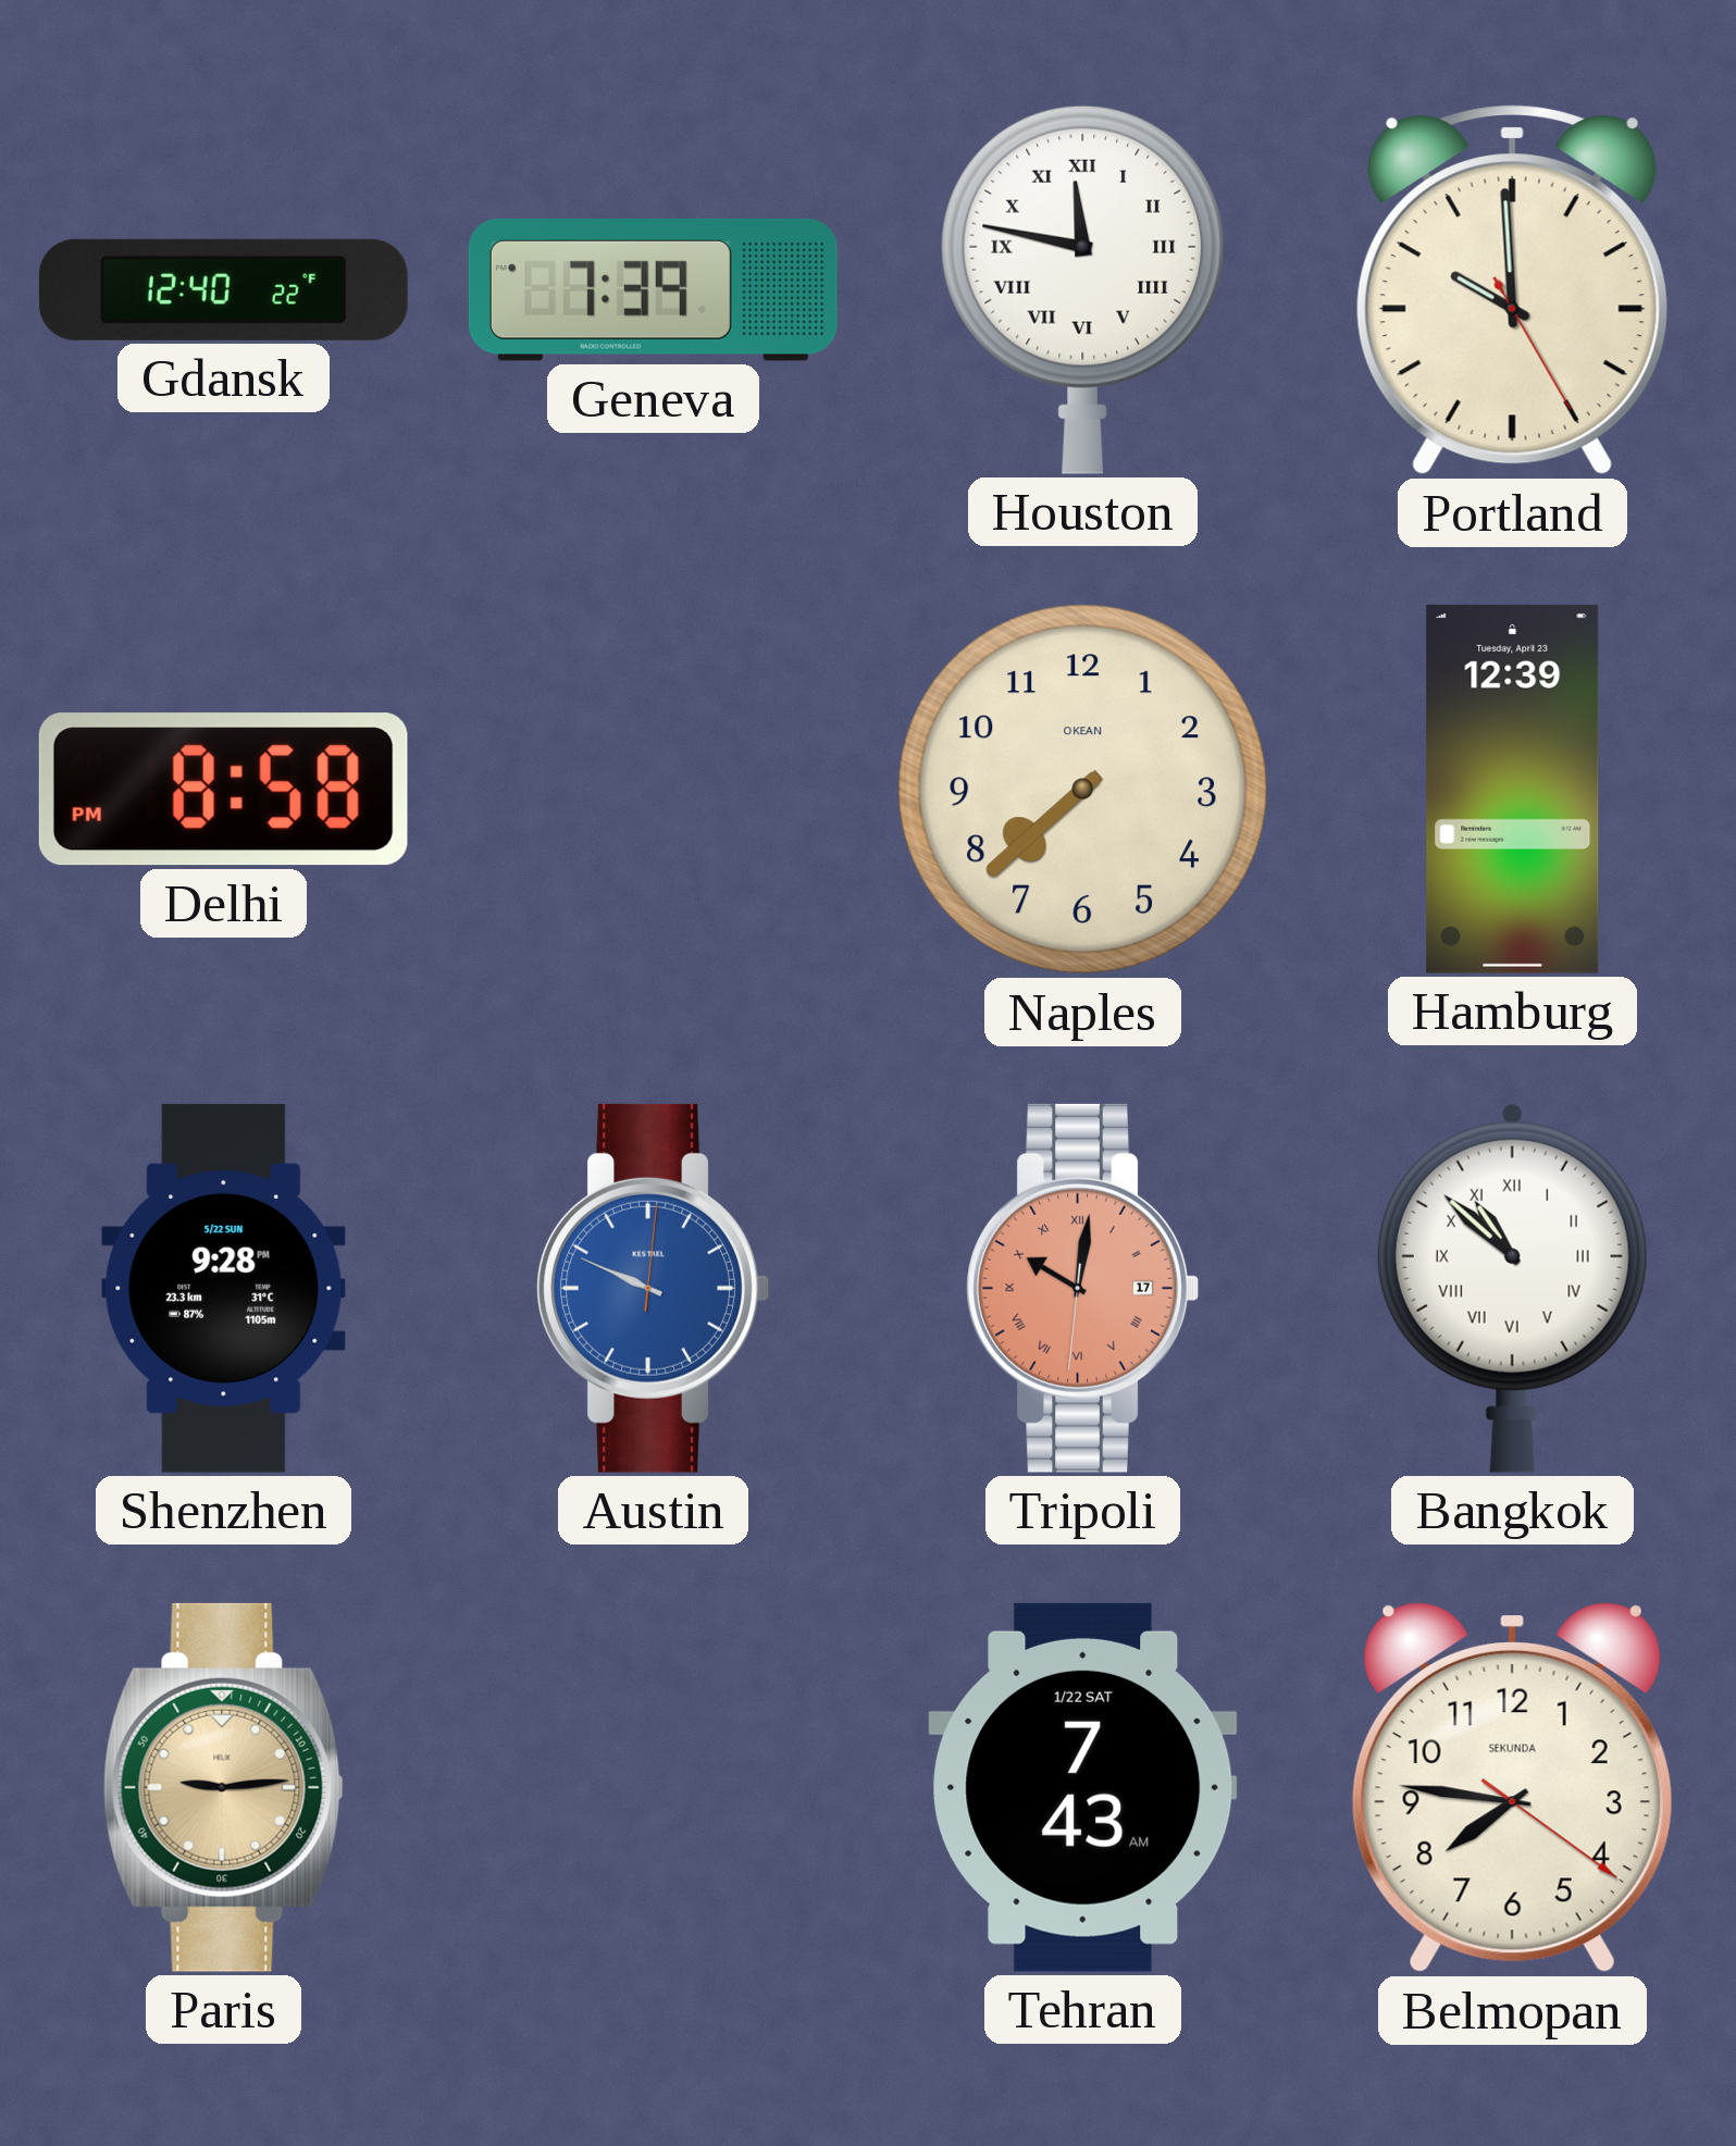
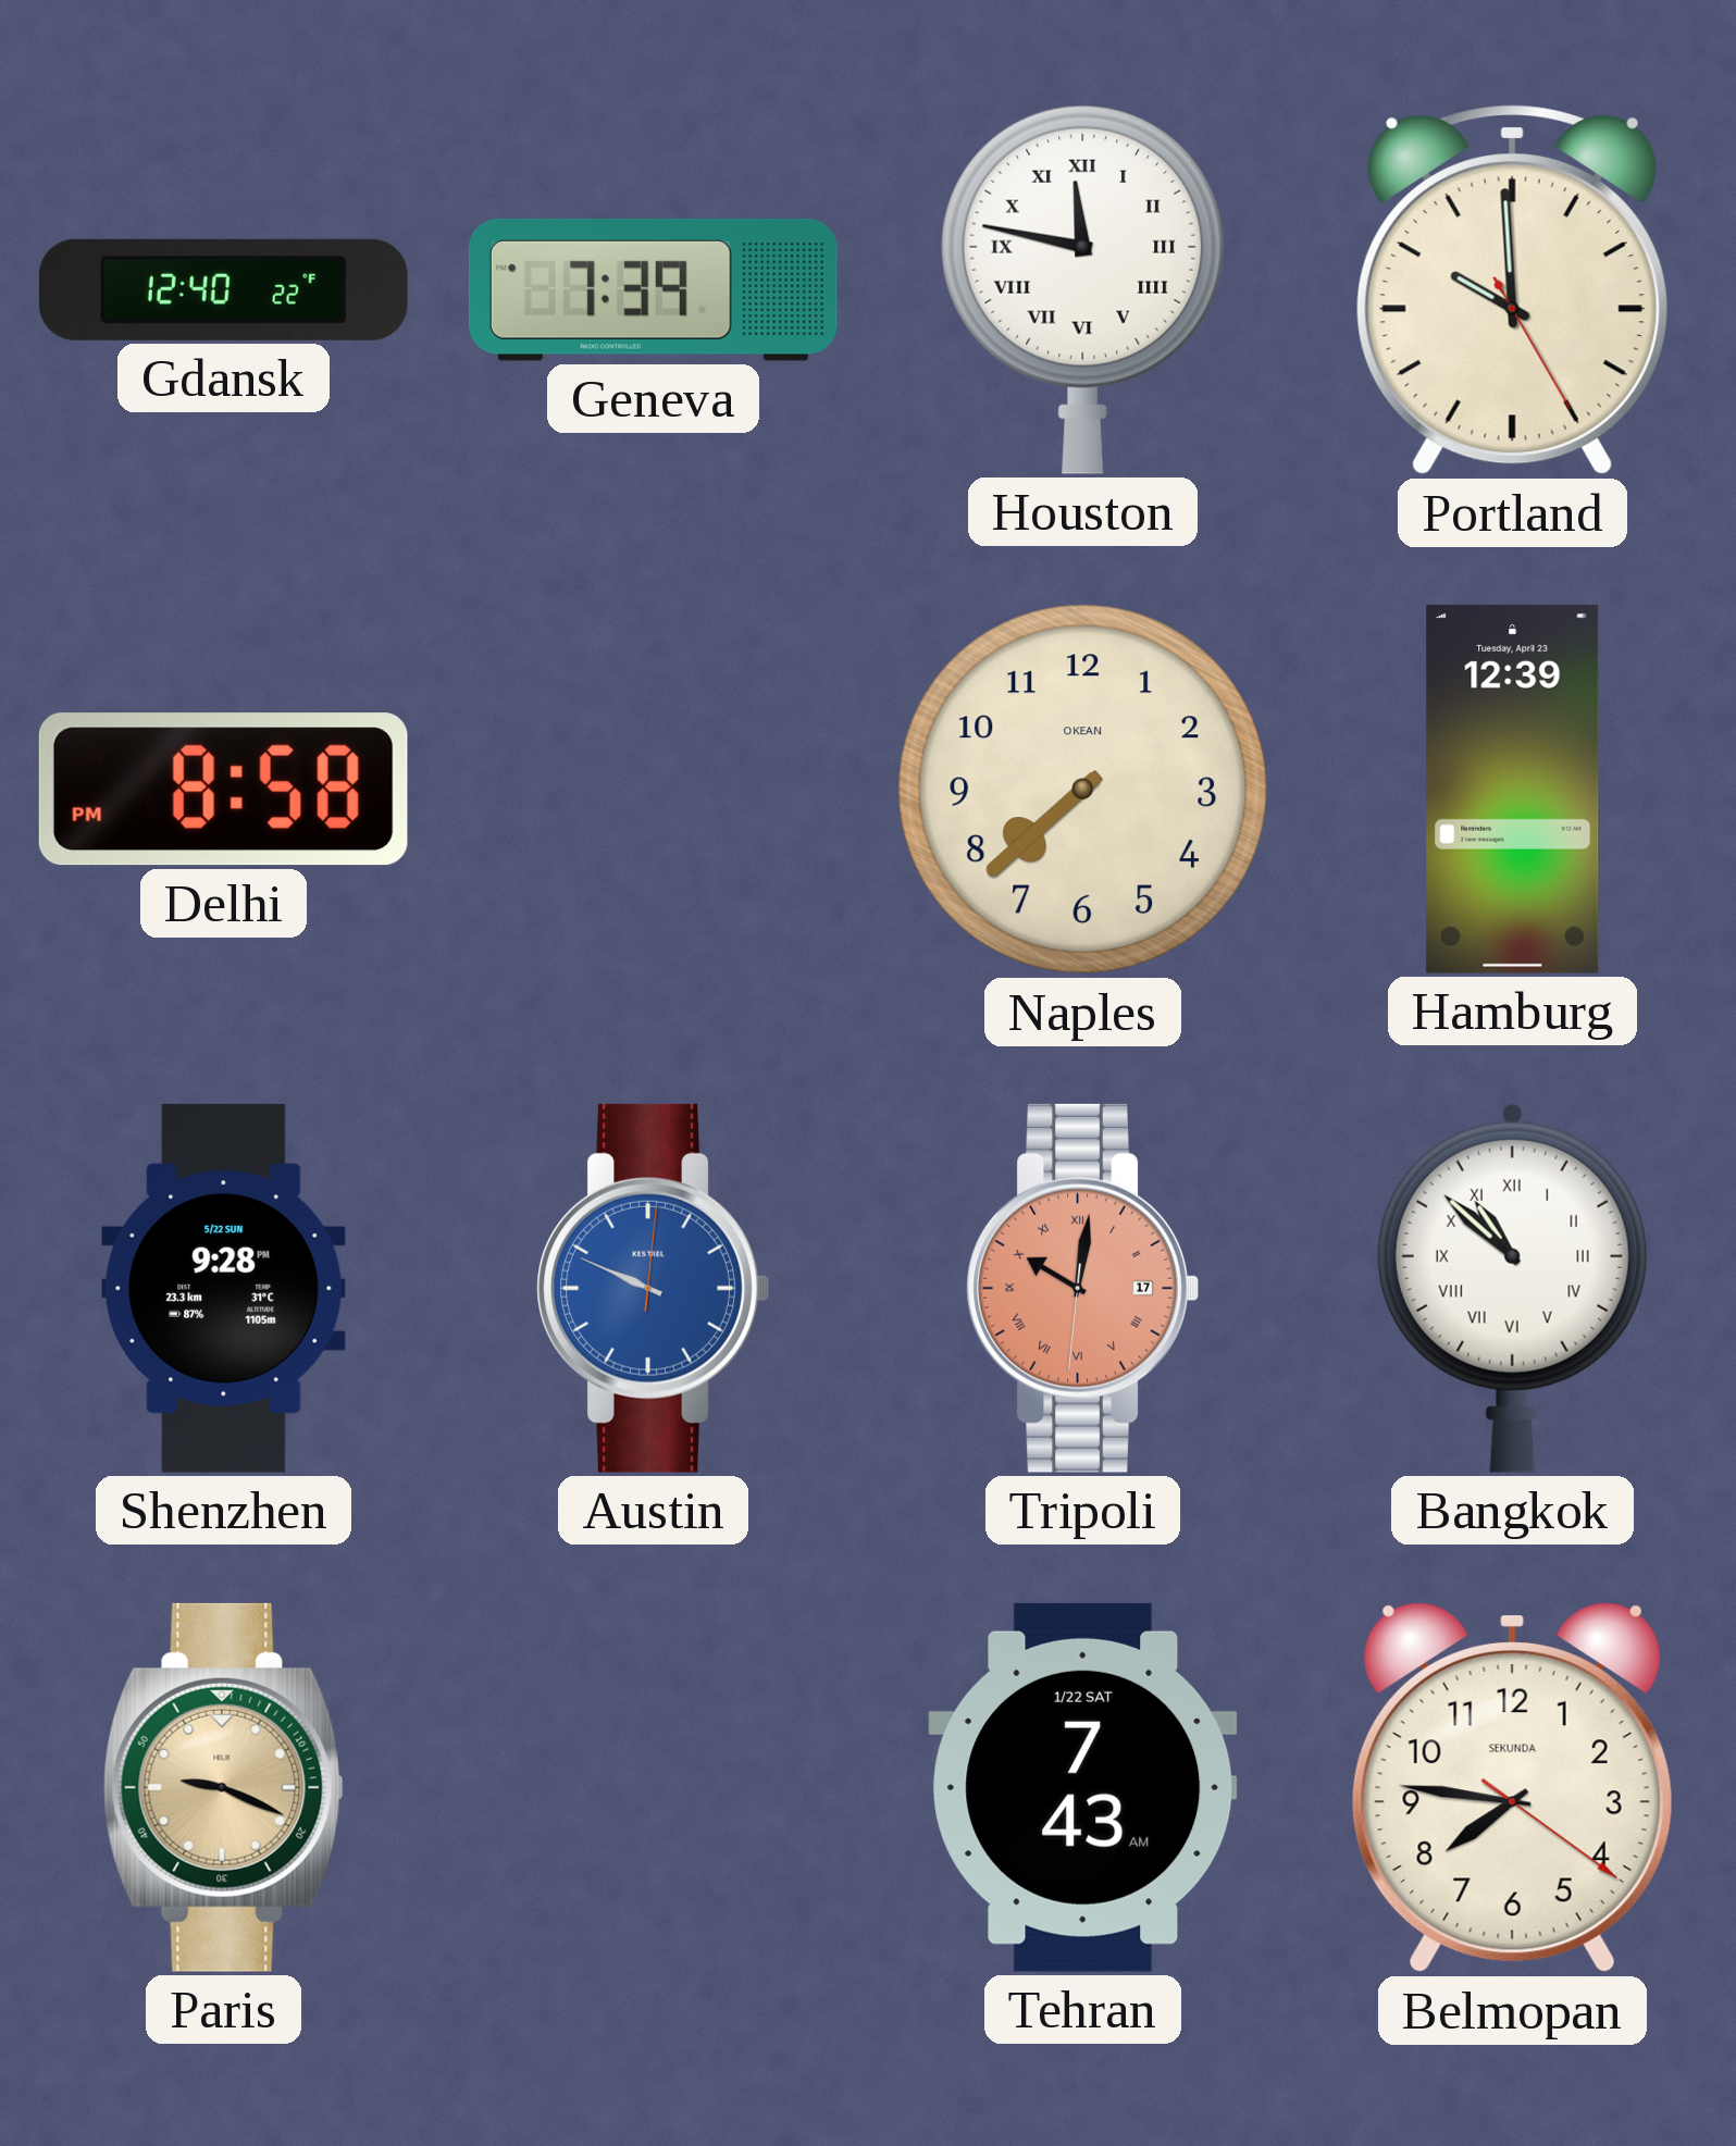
Paris: 9:14 -> 9:19
